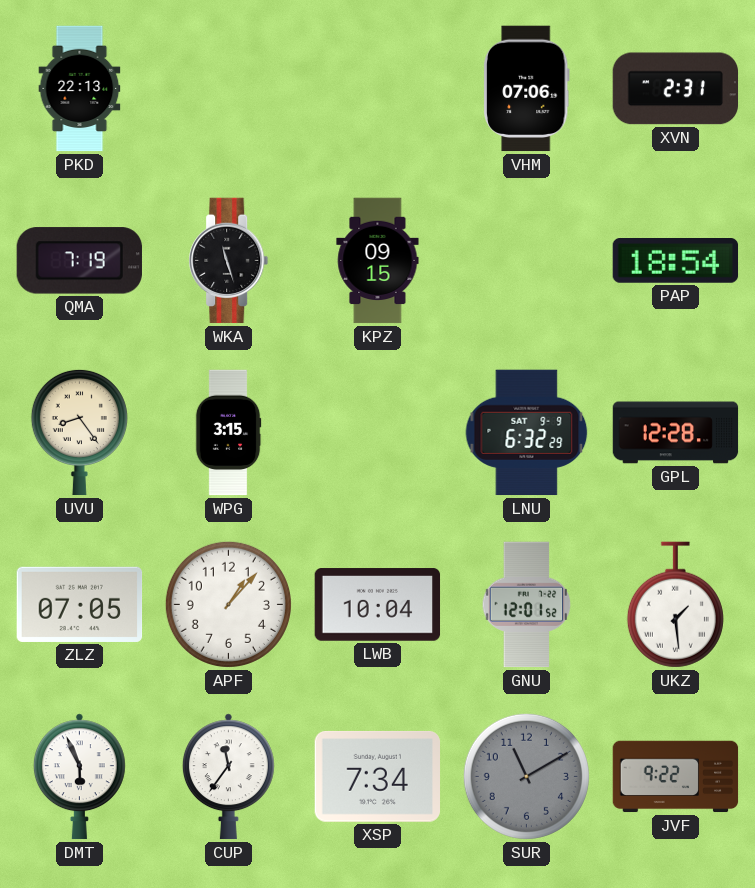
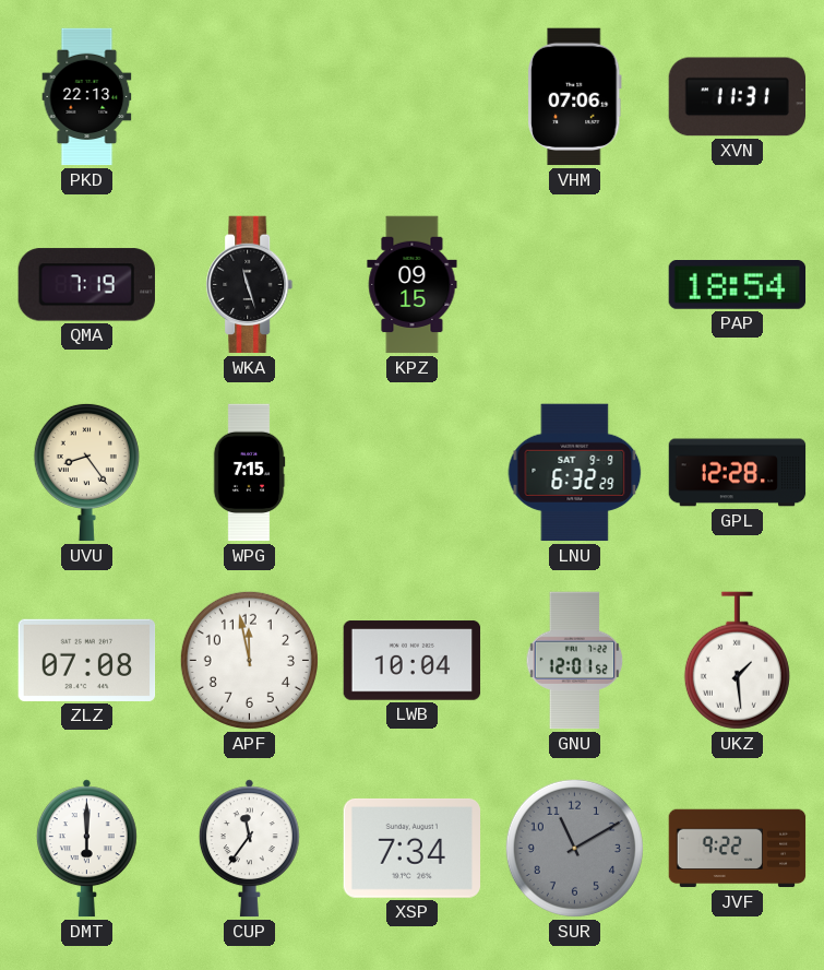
XVN: 2:31 -> 11:31
WPG: 3:15 -> 7:15
ZLZ: 07:05 -> 07:08
APF: 1:07 -> 11:58
DMT: 5:56 -> 6:00
